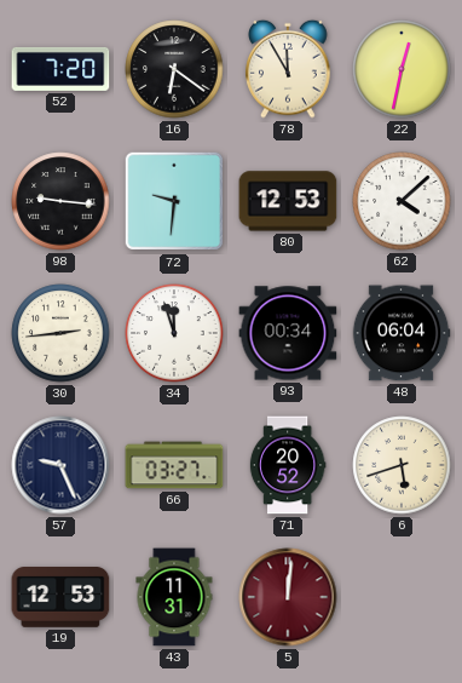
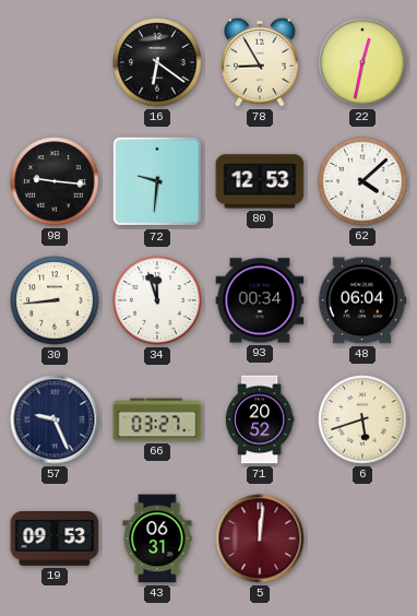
52: 7:20 -> none
78: 11:55 -> 8:55
30: 2:44 -> 8:44
19: 12:53 -> 09:53
43: 11:31 -> 06:31
